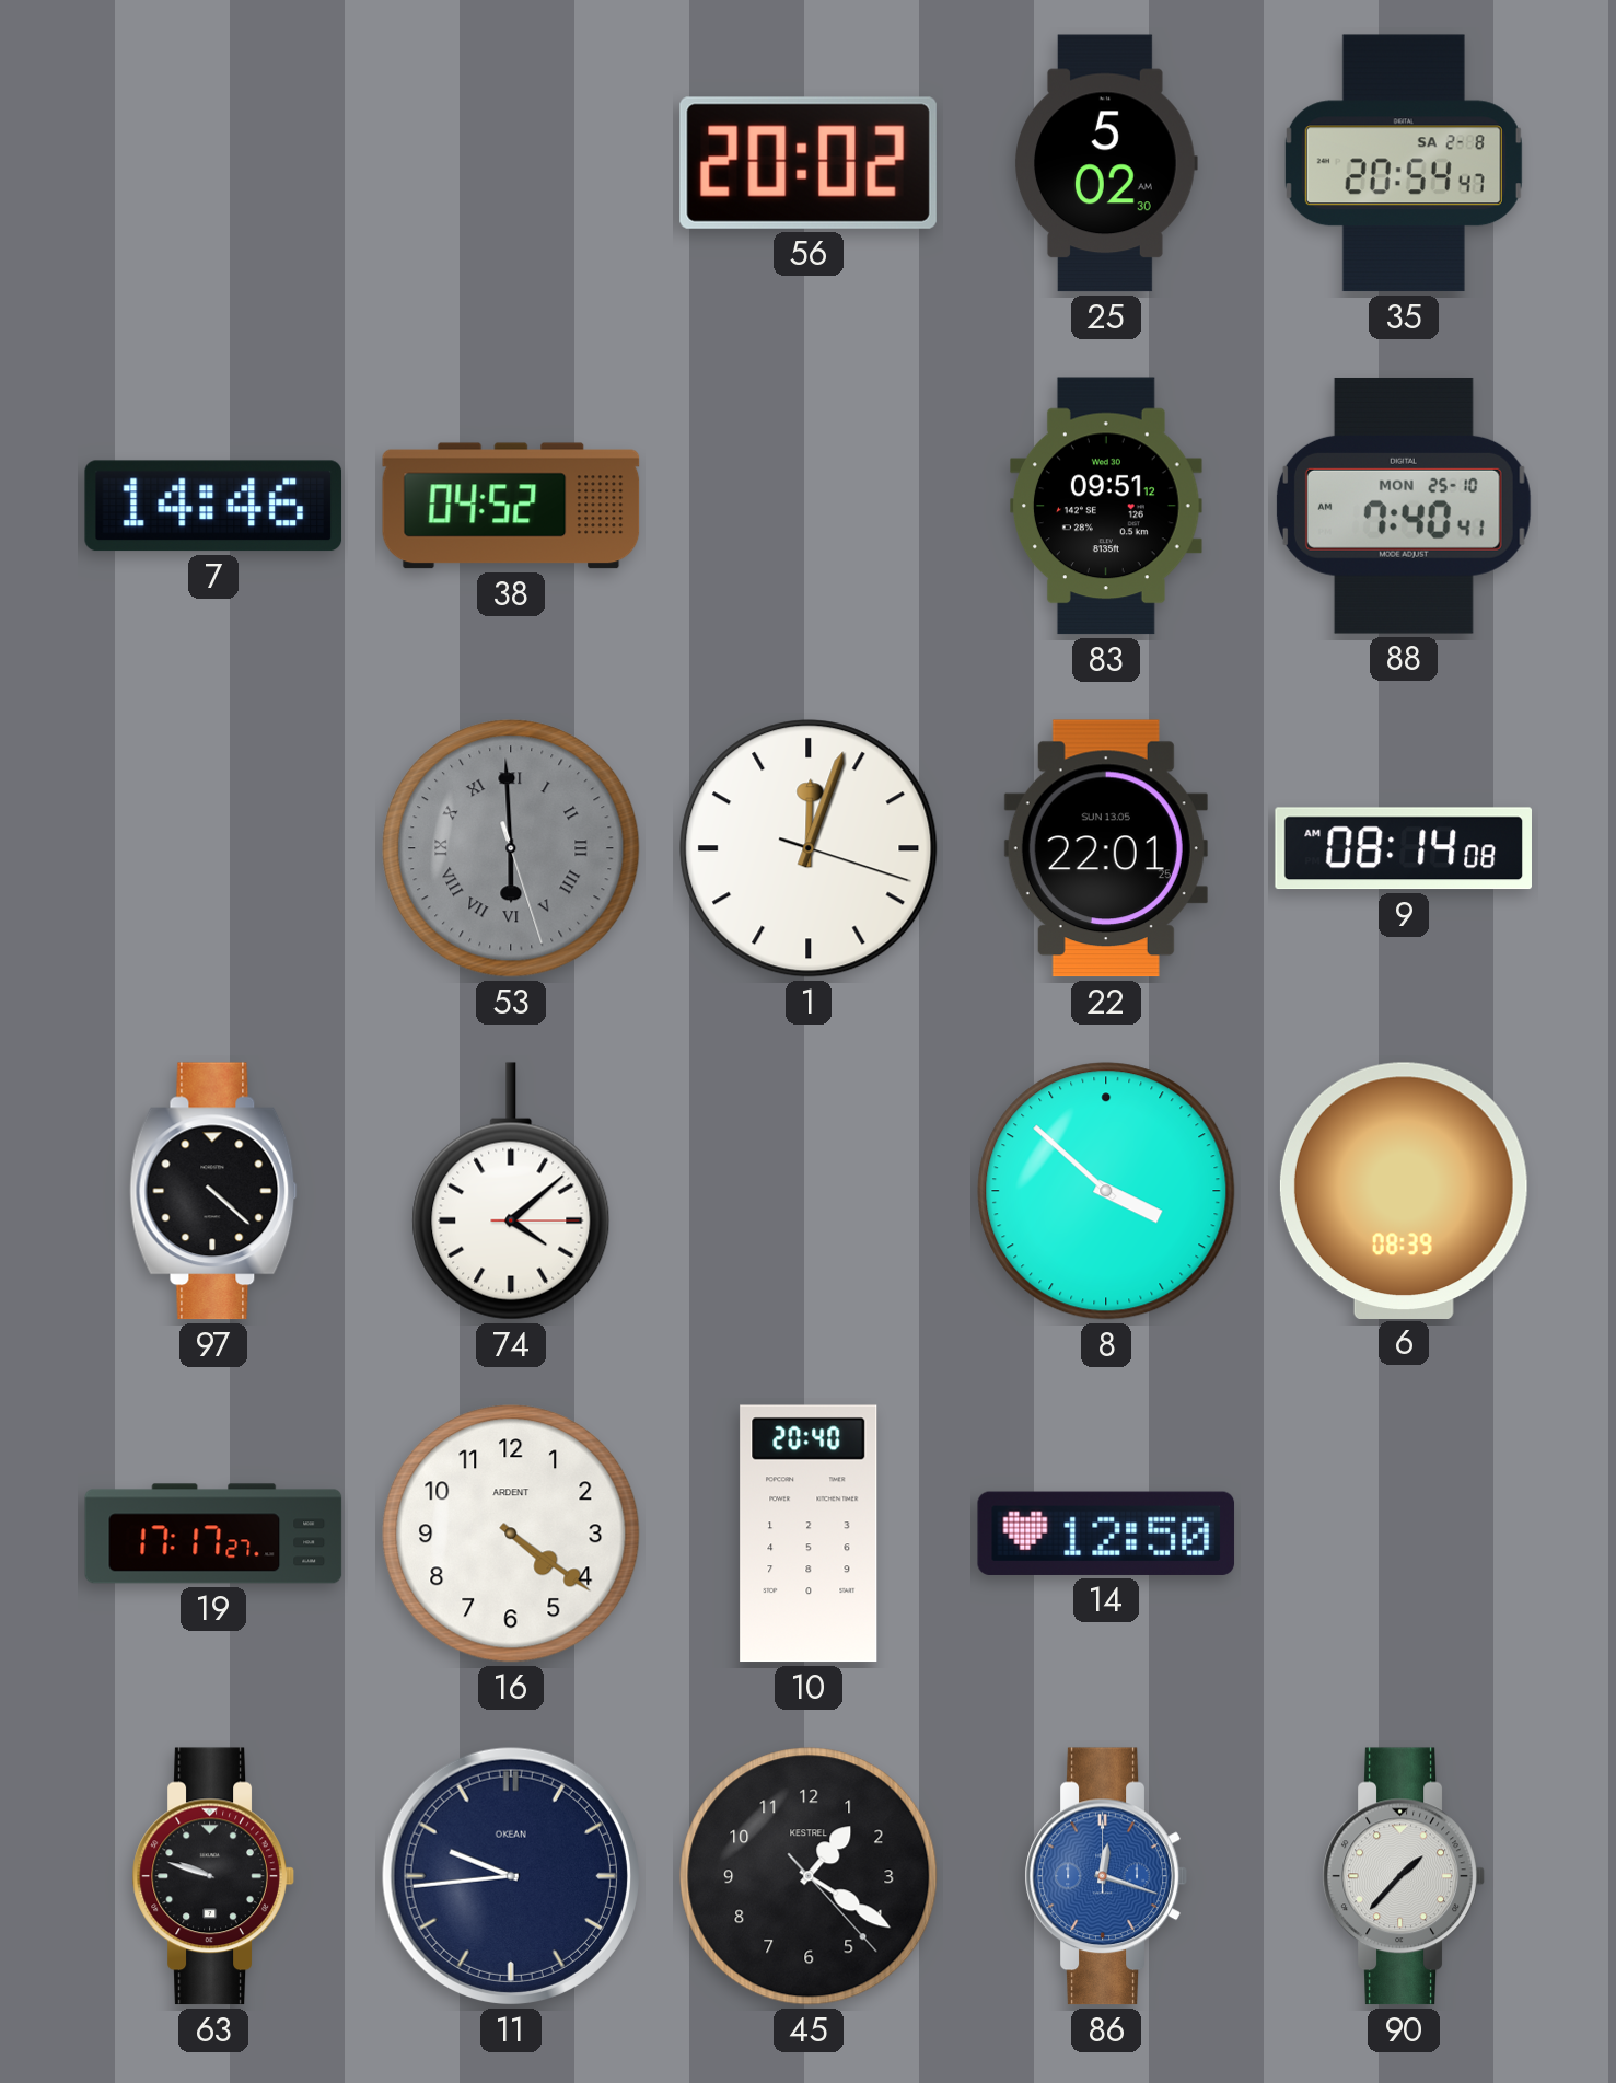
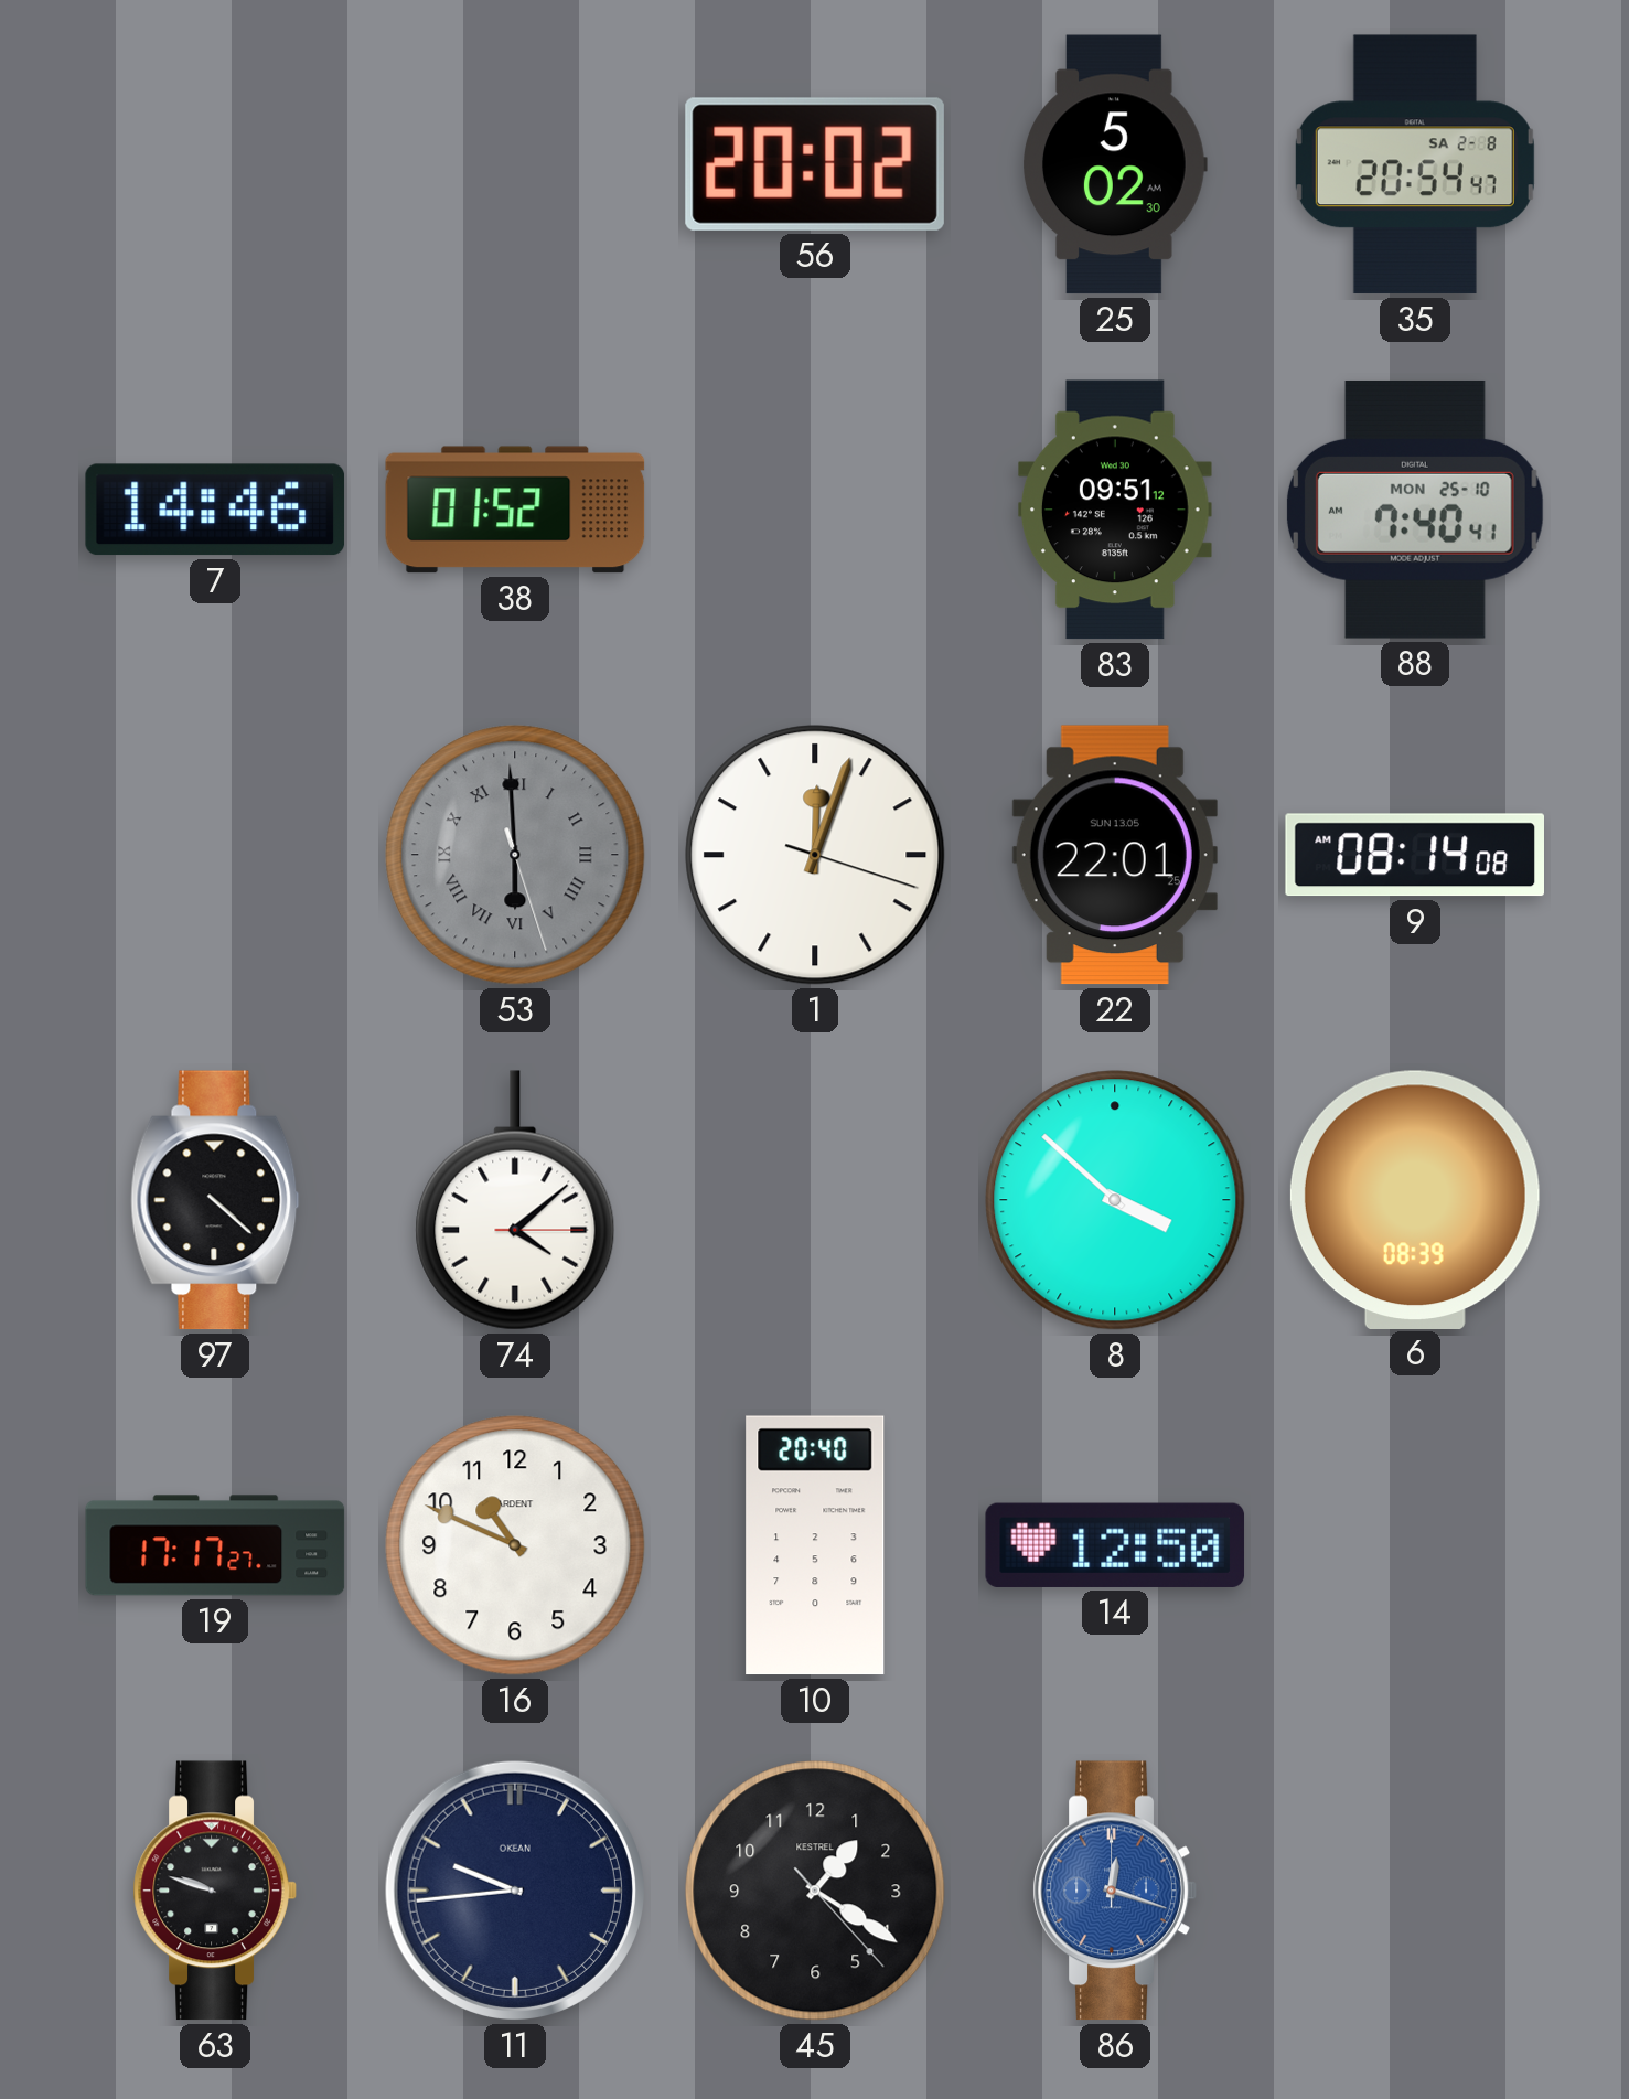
38: 04:52 -> 01:52
16: 4:21 -> 10:49
90: 1:37 -> none
